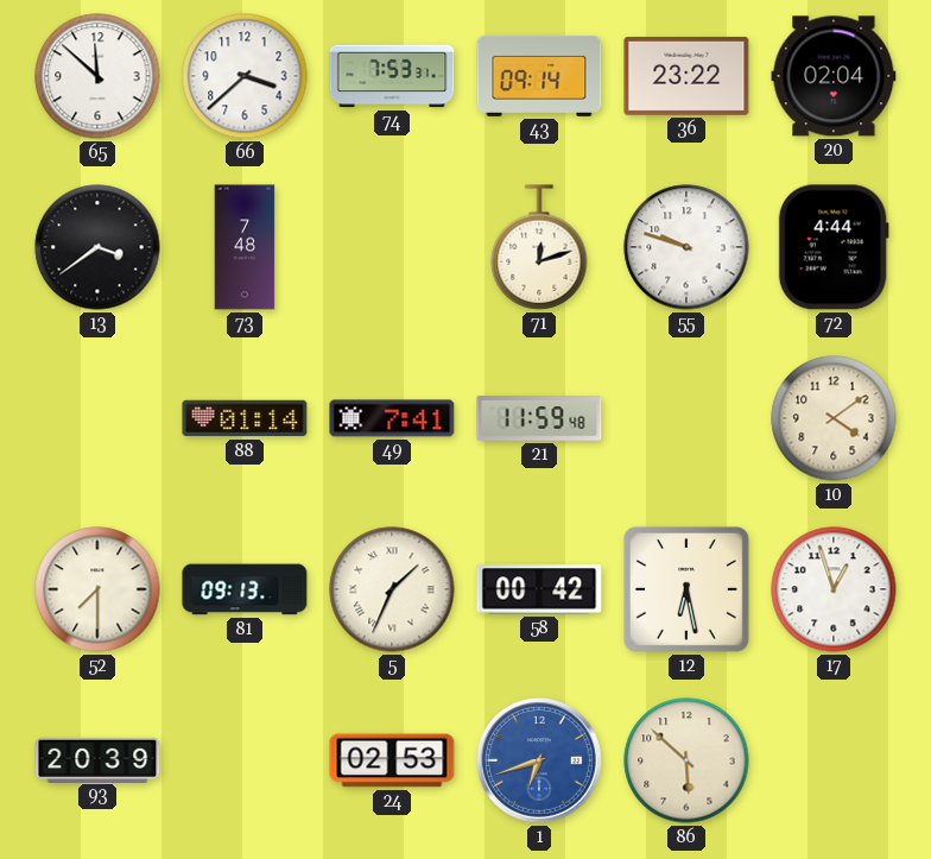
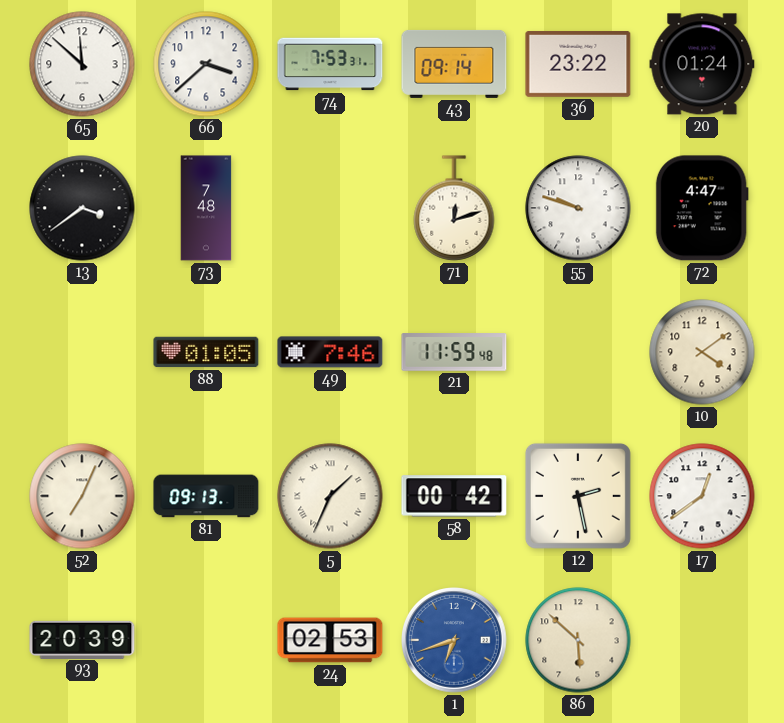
20: 02:04 -> 01:24
72: 4:44 -> 4:47
88: 01:14 -> 01:05
49: 7:41 -> 7:46
52: 7:30 -> 7:04
12: 6:28 -> 2:28
17: 12:57 -> 12:39
